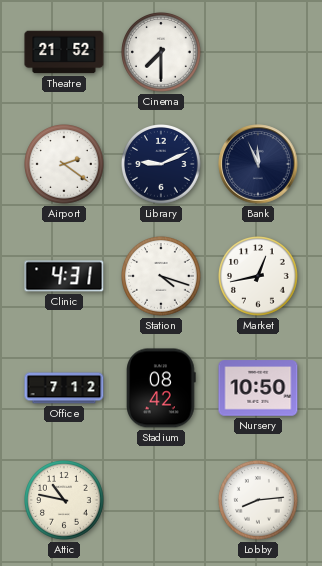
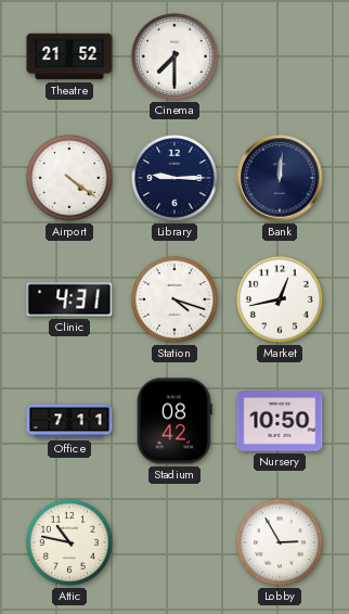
Airport: 2:21 -> 4:21
Library: 9:11 -> 9:15
Bank: 11:56 -> 12:01
Office: 7:12 -> 7:11
Lobby: 8:14 -> 2:55
